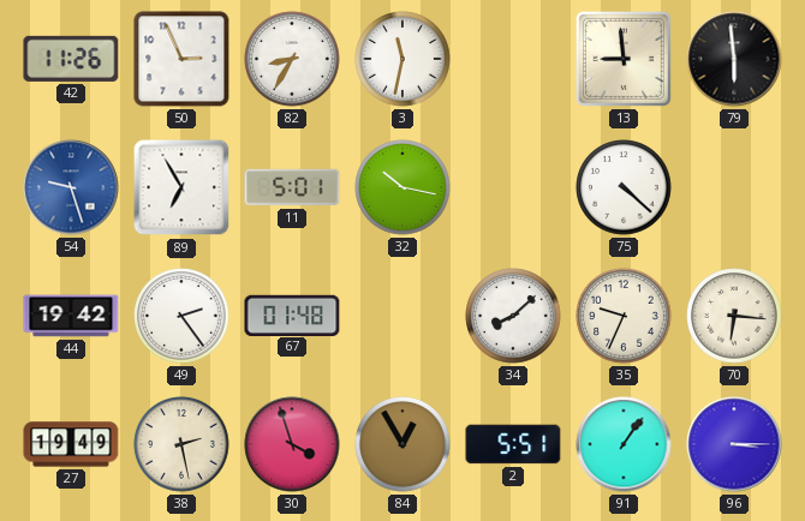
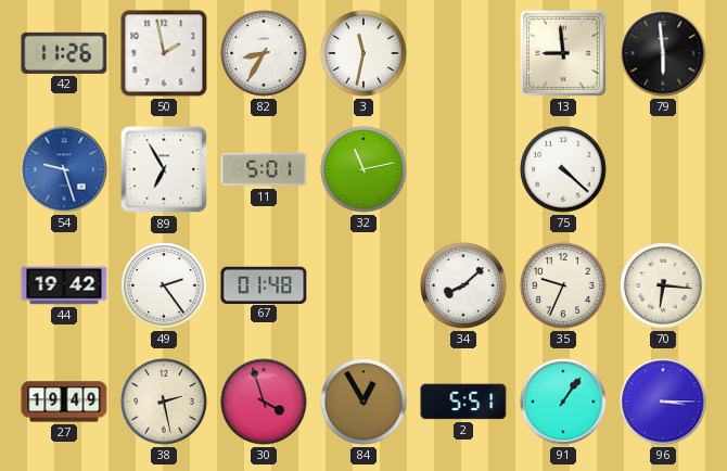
50: 2:56 -> 1:58
32: 10:17 -> 11:13
